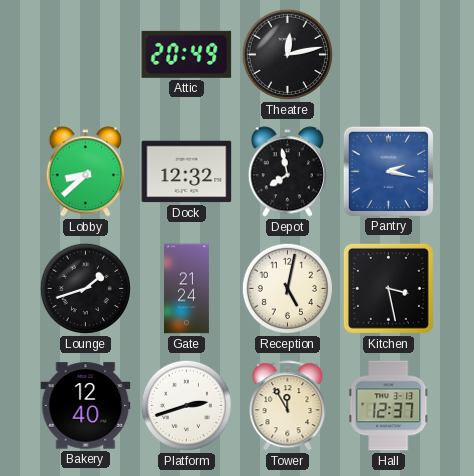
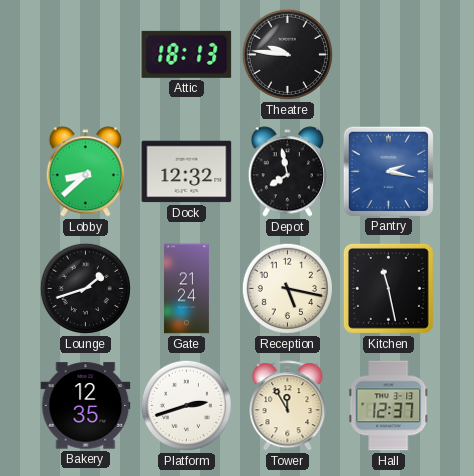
Attic: 20:49 -> 18:13
Theatre: 12:13 -> 9:46
Reception: 5:02 -> 5:17
Kitchen: 3:28 -> 11:28
Bakery: 12:40 -> 12:35
